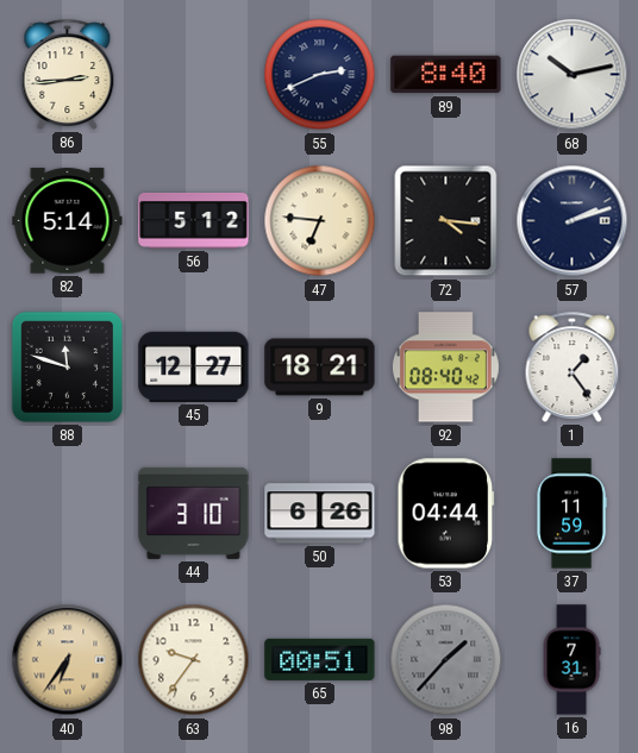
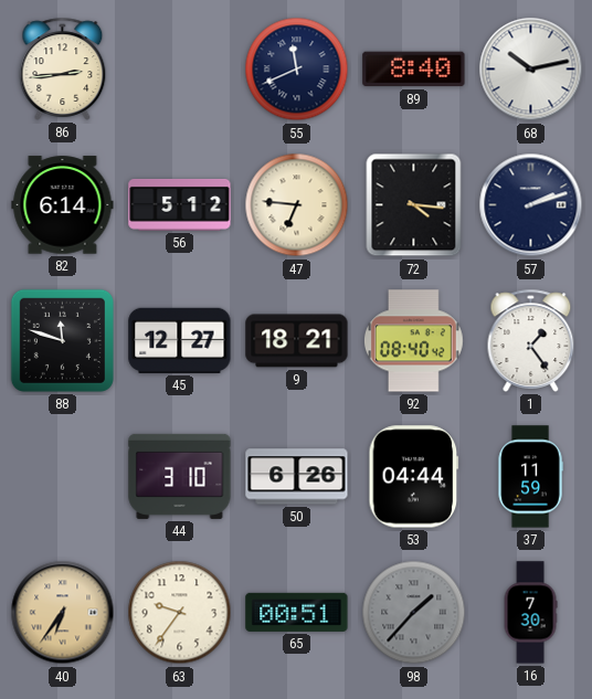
55: 2:41 -> 11:41
82: 5:14 -> 6:14
16: 7:31 -> 7:30
